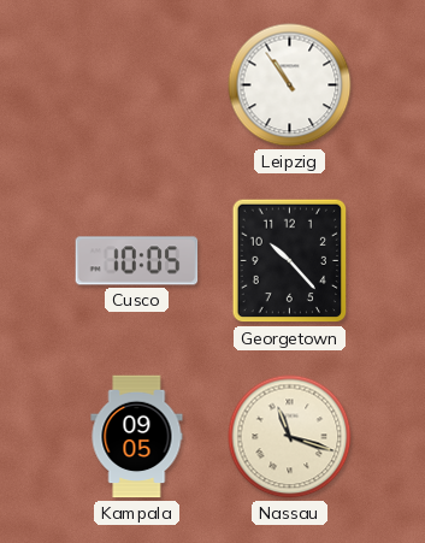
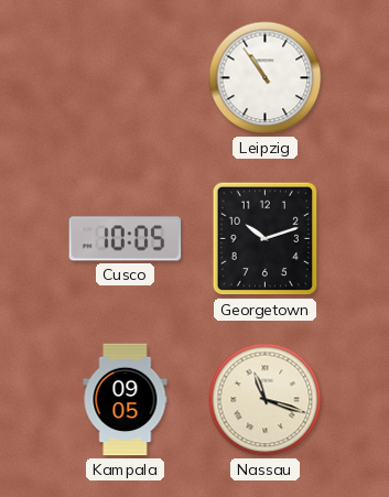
Georgetown: 10:23 -> 10:12
